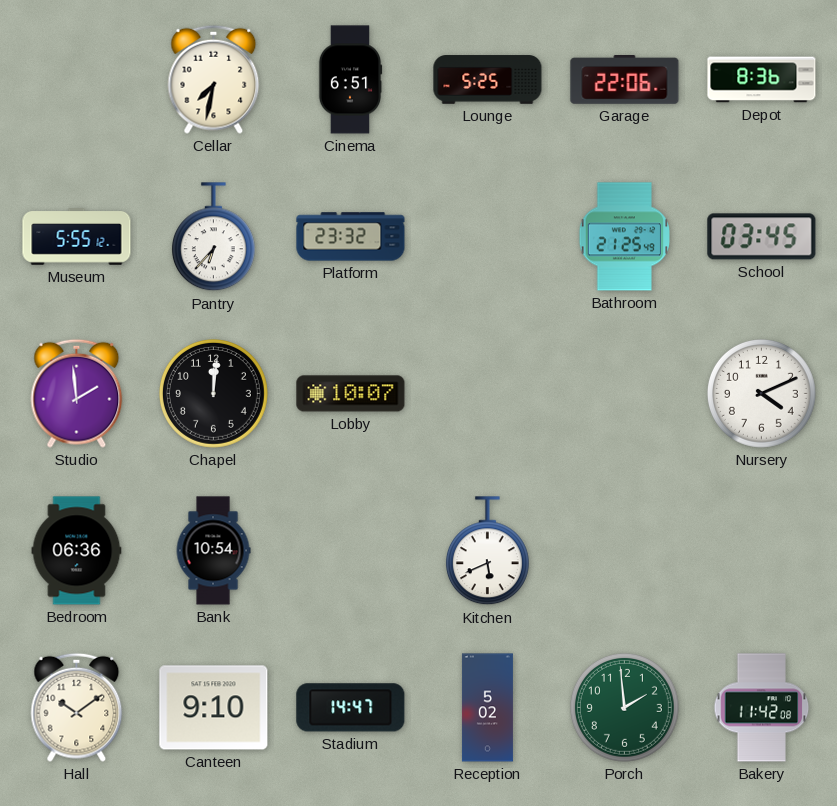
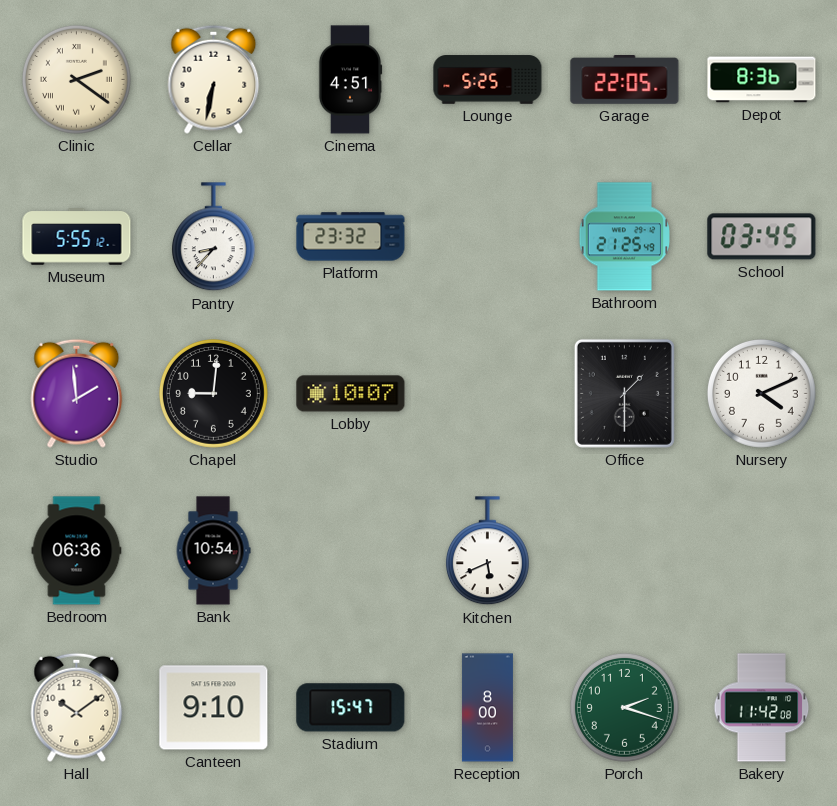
Clinic: none -> 2:21
Cellar: 7:32 -> 6:32
Cinema: 6:51 -> 4:51
Garage: 22:06 -> 22:05
Pantry: 6:37 -> 8:37
Chapel: 12:01 -> 9:01
Office: none -> 1:30
Stadium: 14:47 -> 15:47
Reception: 5:02 -> 8:00
Porch: 1:59 -> 2:18
